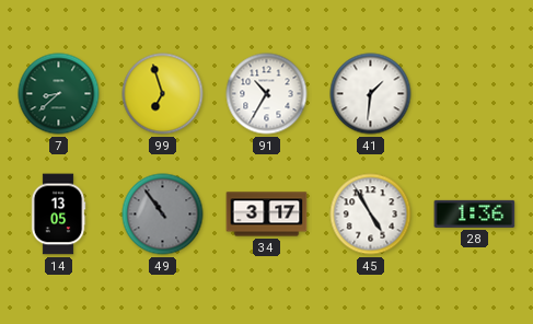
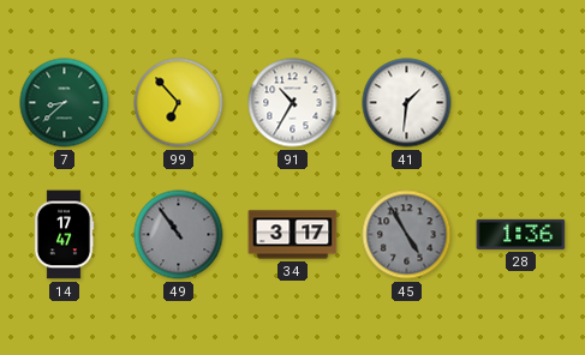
99: 6:57 -> 6:53
14: 13:05 -> 17:47
45 dial: white -> grey
